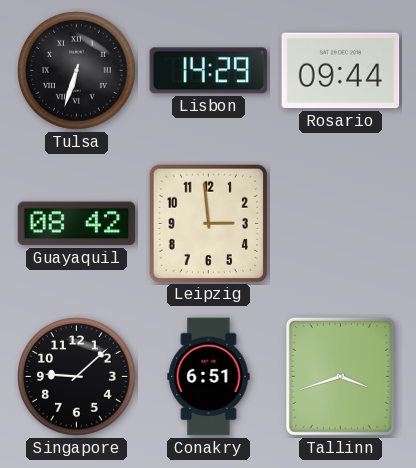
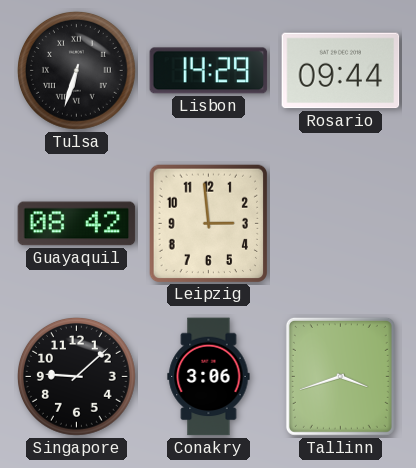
Conakry: 6:51 -> 3:06
